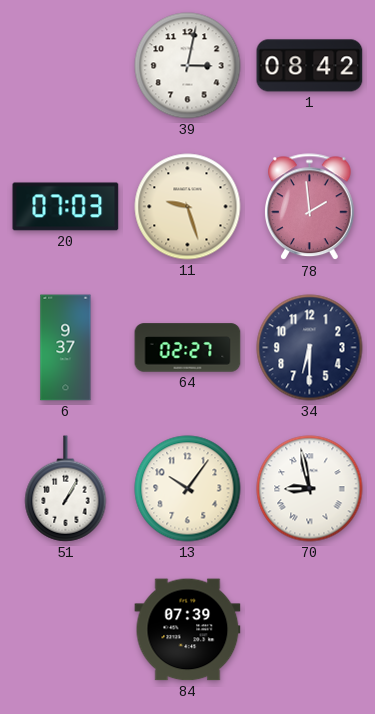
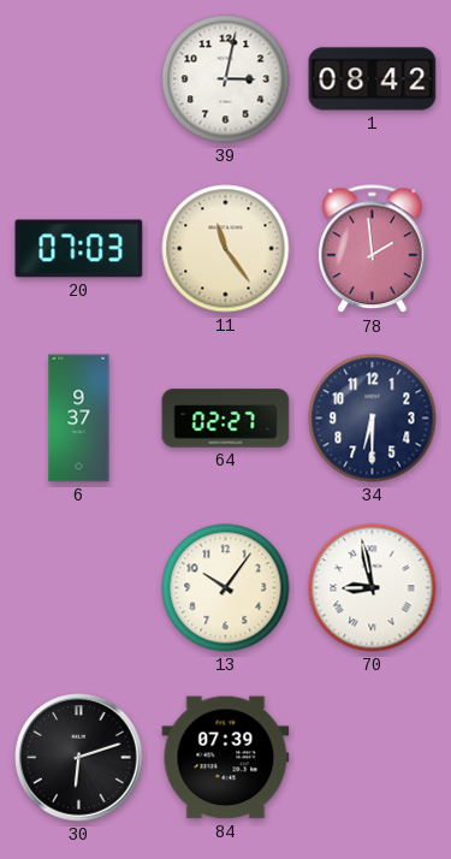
11: 9:27 -> 11:24
51: 1:05 -> none
30: none -> 6:12
